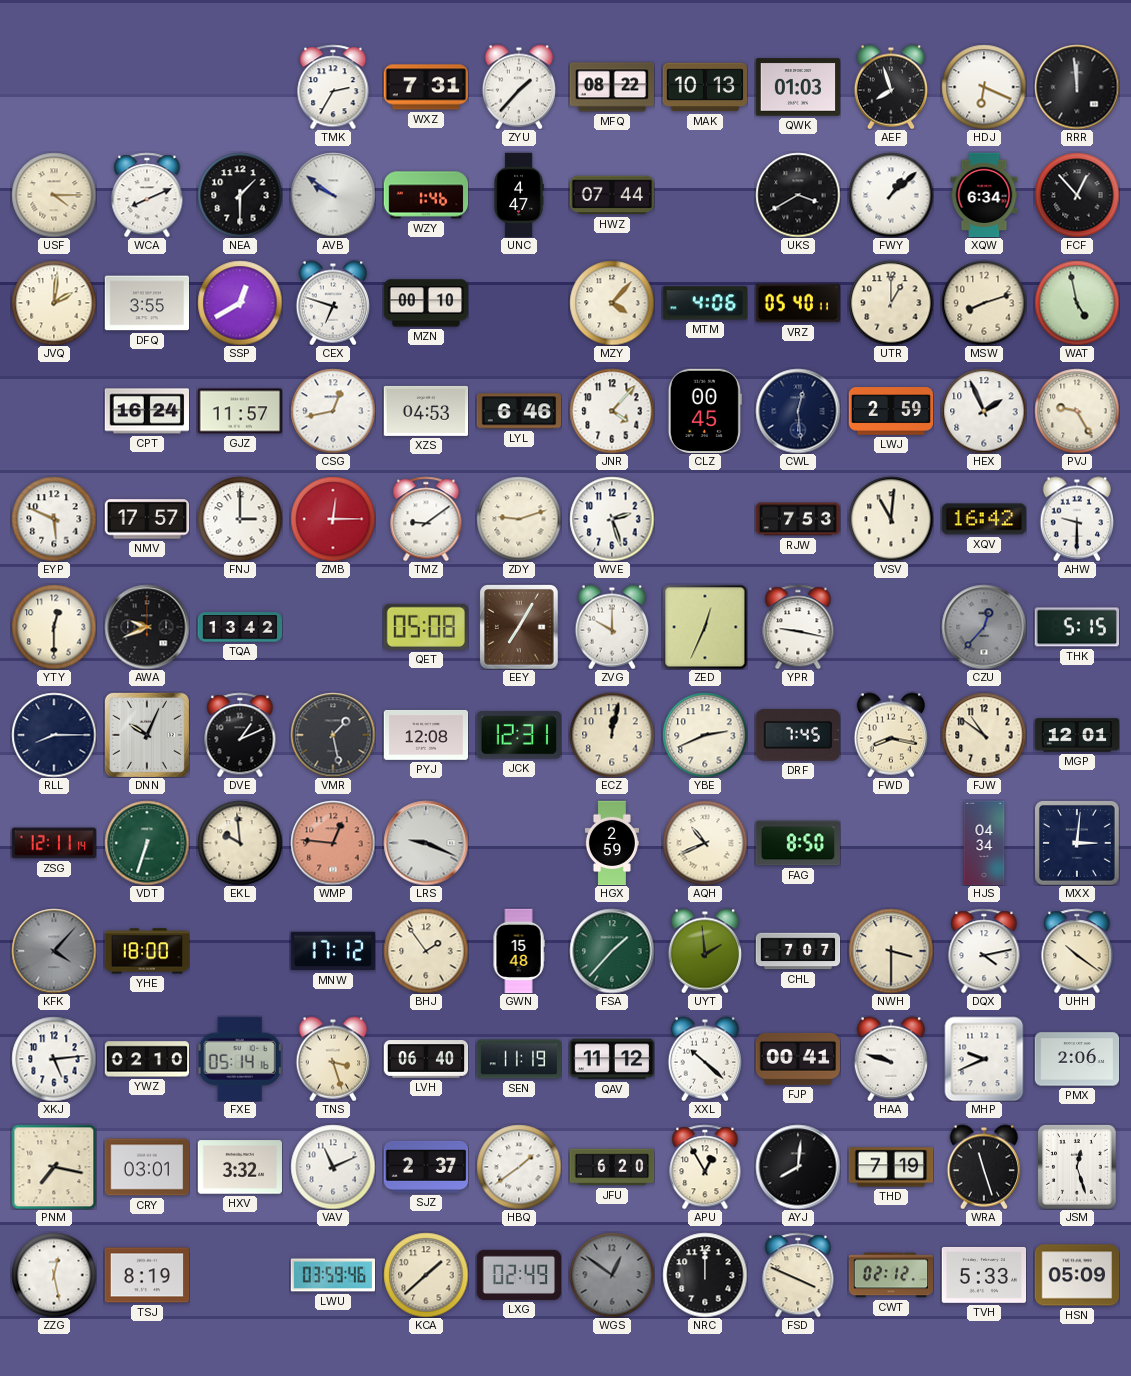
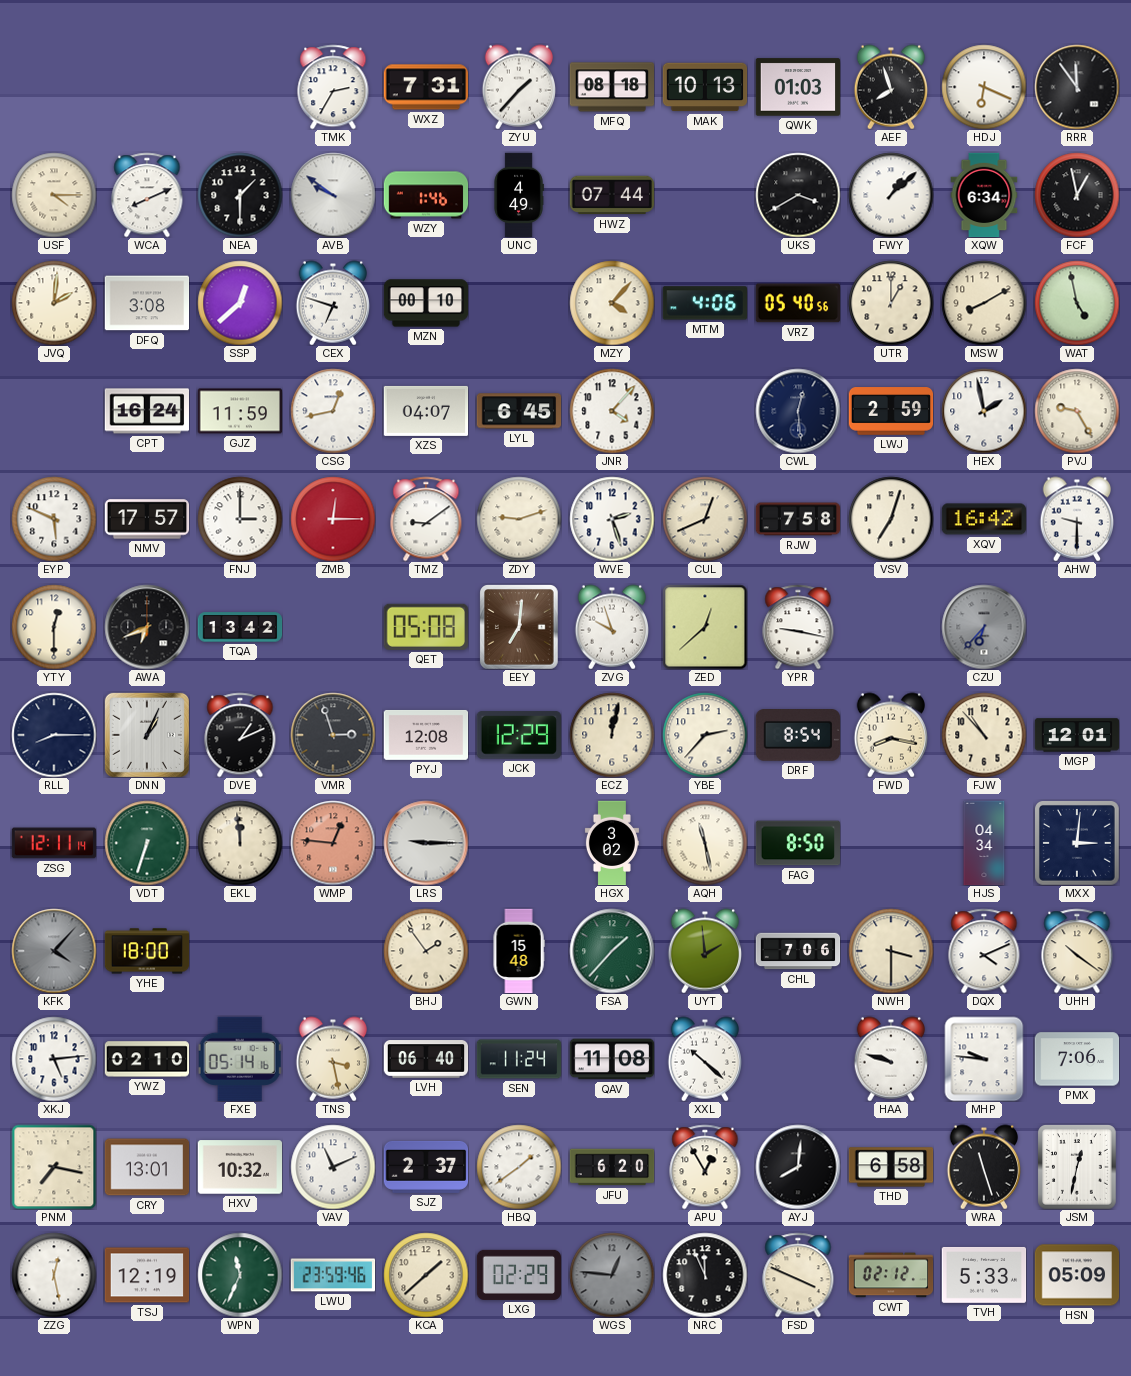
MFQ: 08:22 -> 08:18
RRR: 11:59 -> 11:54
UNC: 4:47 -> 4:49
FCF: 12:53 -> 12:58
DFQ: 3:55 -> 3:08
SSP: 12:40 -> 12:38
VRZ: 05:40:11 -> 05:40:56
MSW: 8:12 -> 8:10
GJZ: 11:57 -> 11:59
XZS: 04:53 -> 04:07
LYL: 6:46 -> 6:45
CLZ: 00:45 -> none
HEX: 1:56 -> 1:58
CUL: none -> 12:41
RJW: 7:53 -> 7:58
VSV: 11:01 -> 7:03
AWA: 9:41 -> 6:41
EEY: 7:05 -> 7:01
ZVG: 10:00 -> 9:57
ZED: 12:34 -> 12:38
CZU: 12:37 -> 6:37
THK: 5:15 -> none
DNN: 10:04 -> 1:04
VMR: 1:28 -> 2:57
JCK: 12:31 -> 12:29
YBE: 2:41 -> 2:37
DRF: 7:45 -> 8:54
FJW: 10:51 -> 10:53
EKL: 9:59 -> 11:59
LRS: 9:19 -> 9:15
HGX: 2:59 -> 3:02
AQH: 10:41 -> 11:28
MNW: 17:12 -> none
CHL: 7:07 -> 7:06
DQX: 4:13 -> 4:11
TNS: 3:27 -> 3:28
SEN: 11:19 -> 11:24
QAV: 11:12 -> 11:08
FJP: 00:41 -> none
MHP: 9:41 -> 9:46
PMX: 2:06 -> 7:06
CRY: 03:01 -> 13:01
HXV: 3:32 -> 10:32
THD: 7:19 -> 6:58
JSM: 12:27 -> 12:32
TSJ: 8:19 -> 12:19
WPN: none -> 11:34
LWU: 03:59 -> 23:59
LXG: 02:49 -> 02:29
WGS: 12:51 -> 12:46
NRC: 12:00 -> 11:56
